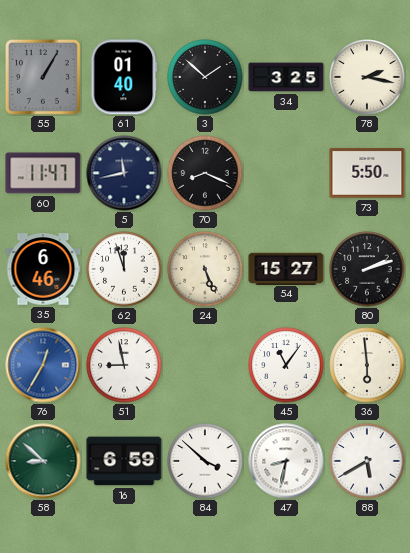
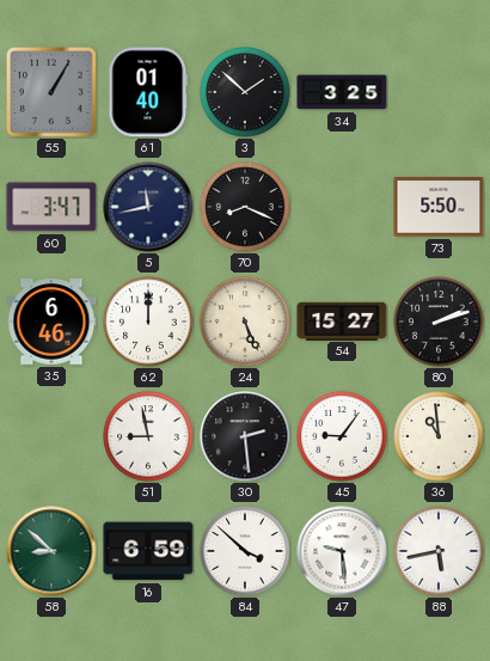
78: 2:17 -> none
60: 11:47 -> 3:47
62: 11:57 -> 12:00
76: 12:35 -> none
30: none -> 2:29
45: 11:06 -> 9:06
36: 5:59 -> 10:59
47: 8:32 -> 9:29
88: 5:40 -> 5:43
